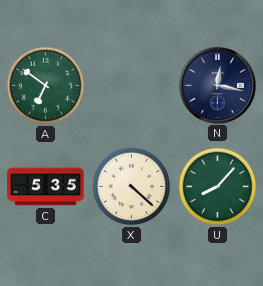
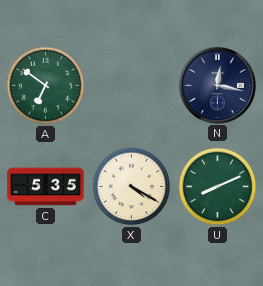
X: 4:22 -> 4:20
U: 8:07 -> 8:11
